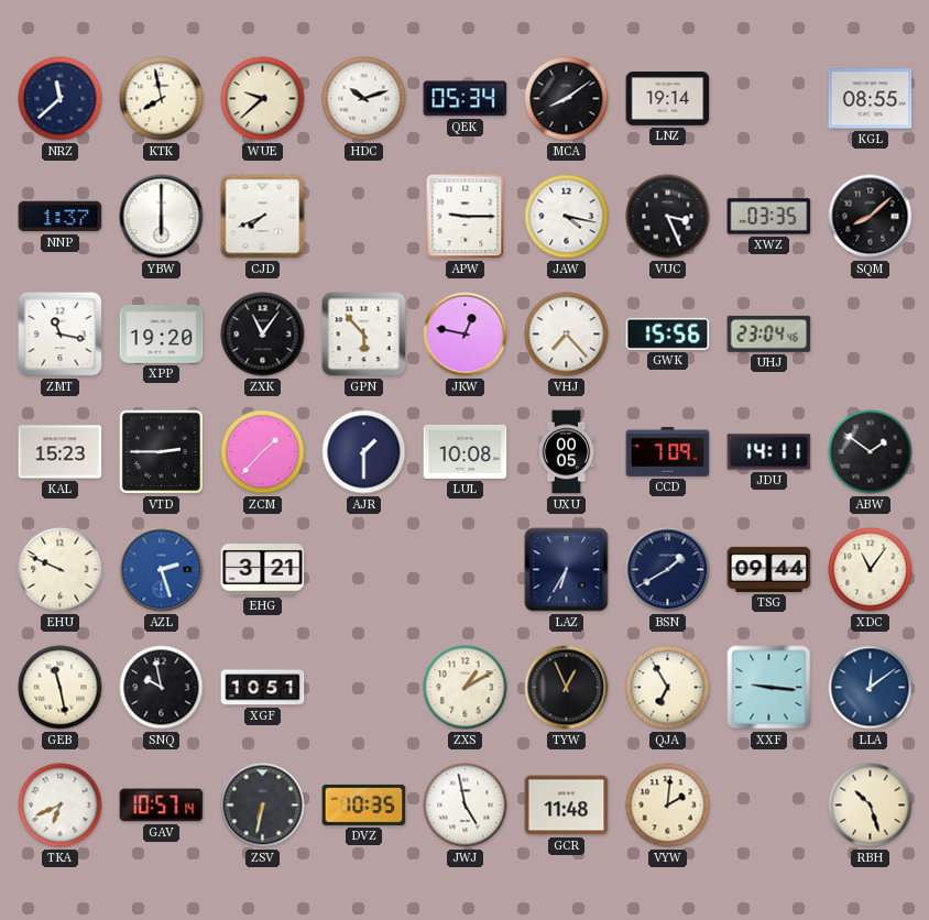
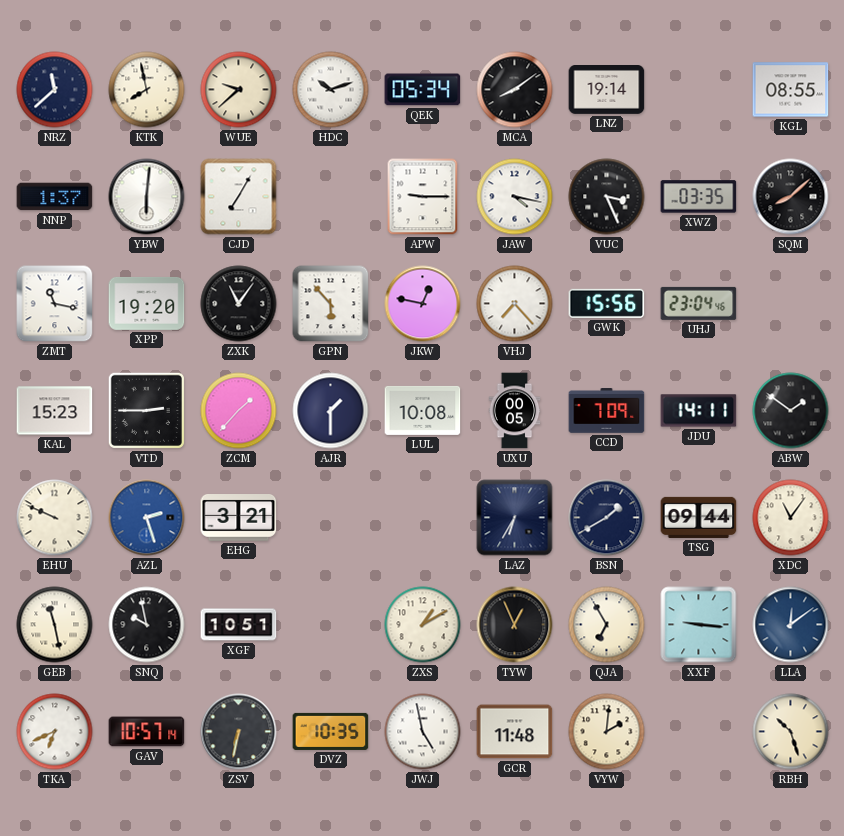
YBW: 6:00 -> 6:01
CJD: 7:41 -> 7:05
